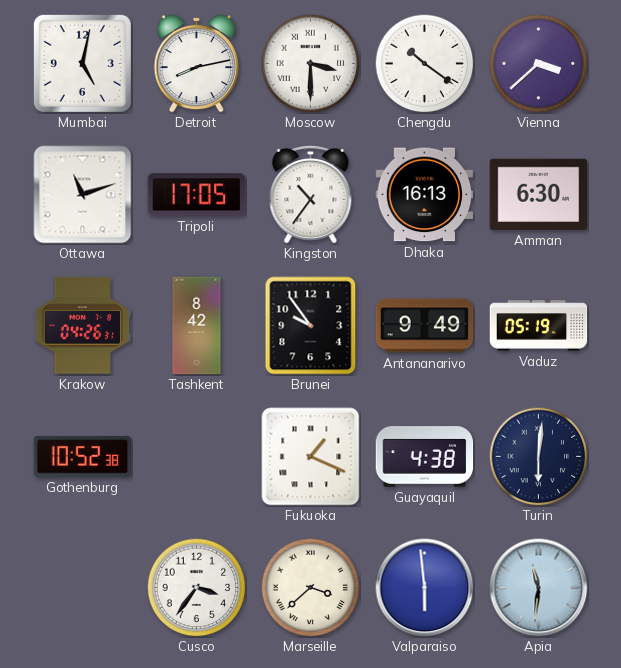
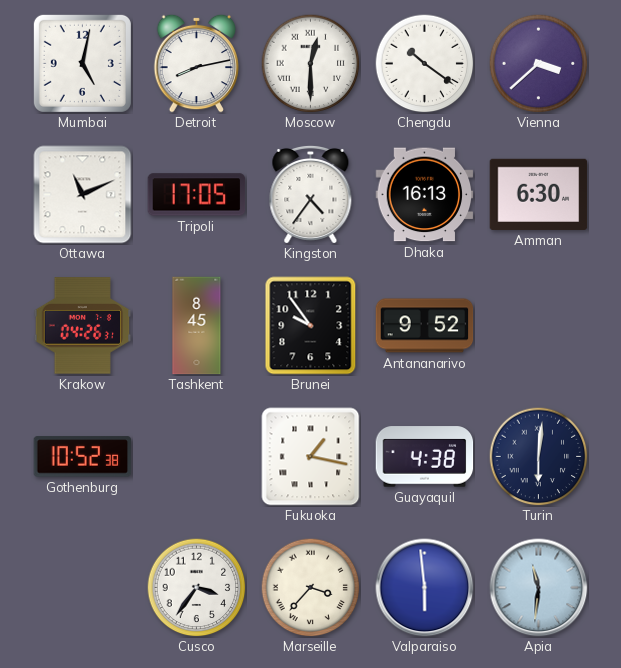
Moscow: 3:30 -> 12:30
Ottawa: 11:12 -> 11:11
Kingston: 10:36 -> 4:36
Tashkent: 8:42 -> 8:45
Antananarivo: 9:49 -> 9:52
Vaduz: 05:19 -> none
Fukuoka: 1:19 -> 1:17
Marseille: 3:38 -> 3:37
